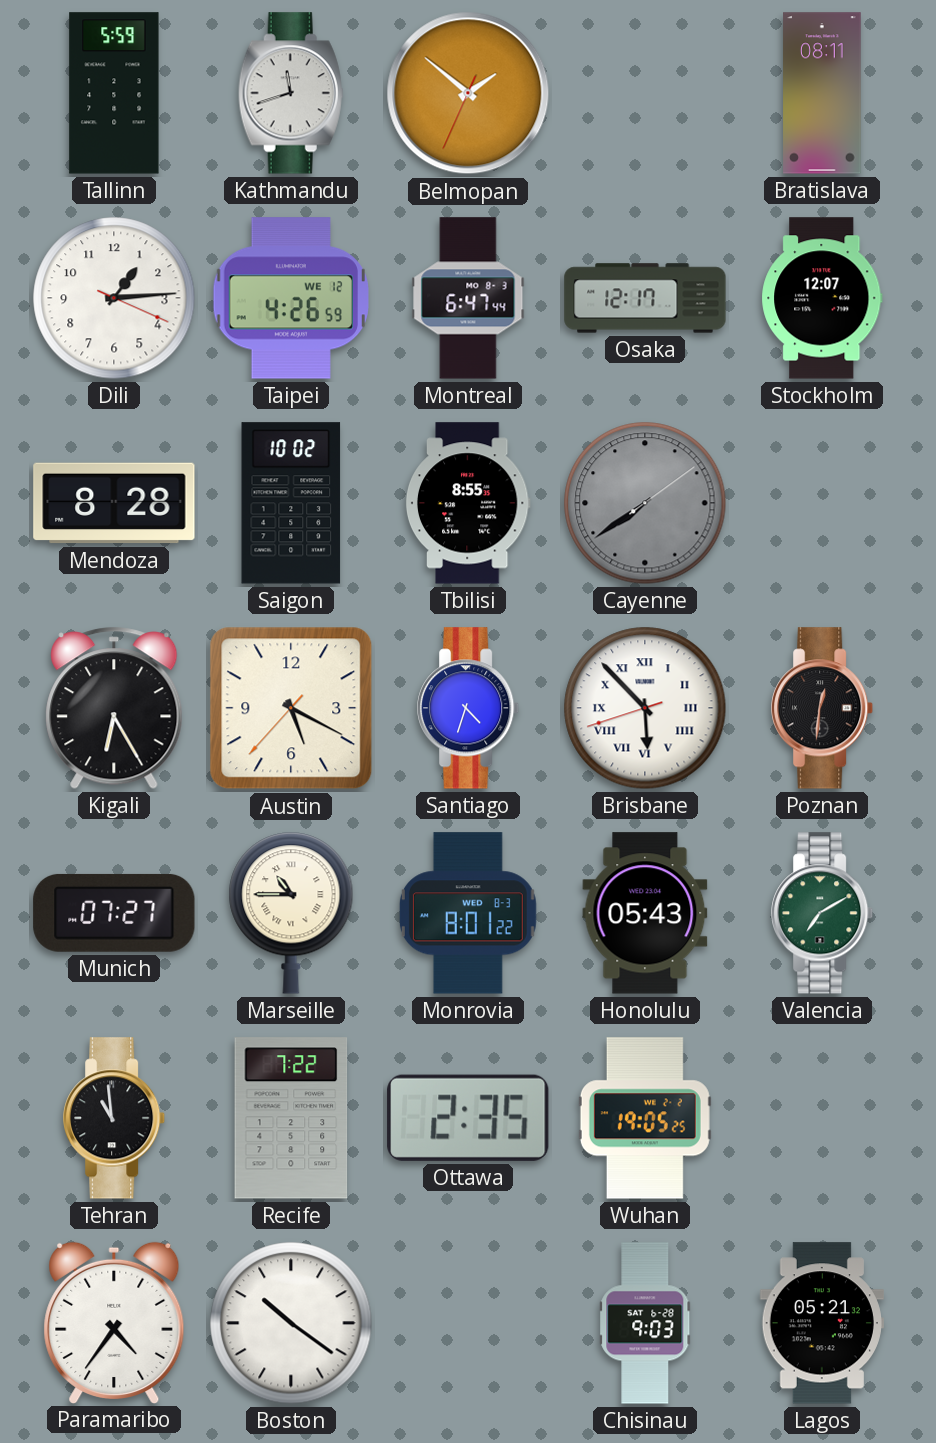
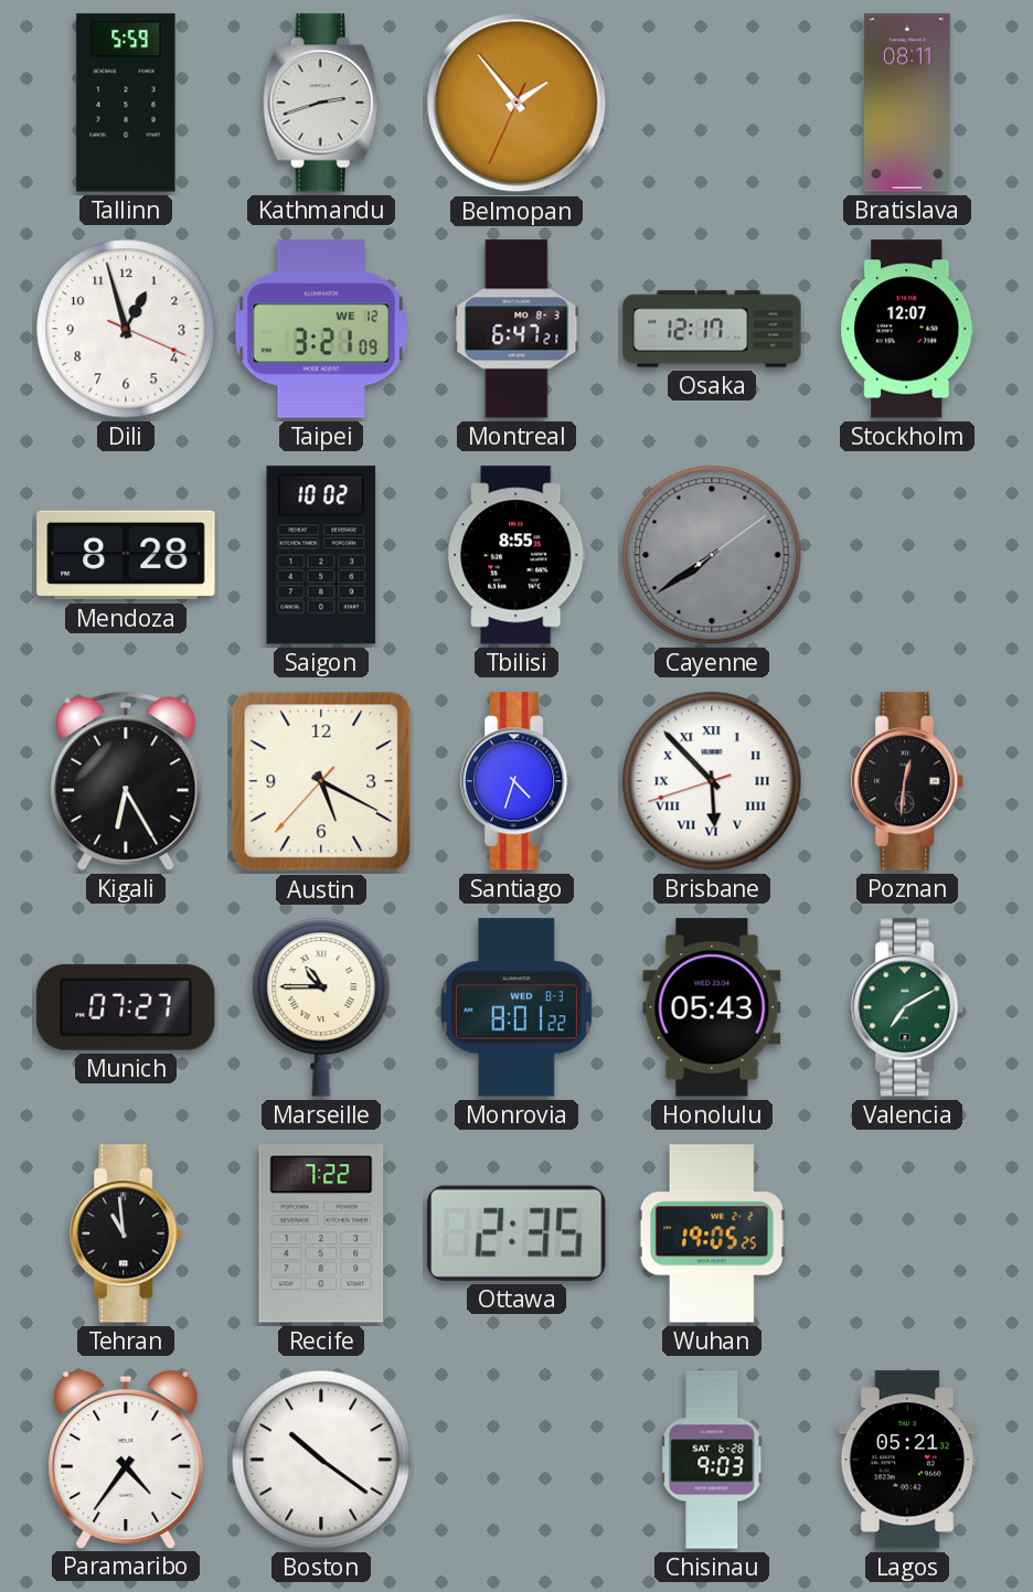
Kathmandu: 11:42 -> 2:42
Belmopan: 1:51 -> 1:53
Dili: 1:14 -> 12:57
Taipei: 4:26 -> 3:21
Montreal: 6:47:44 -> 6:47:21
